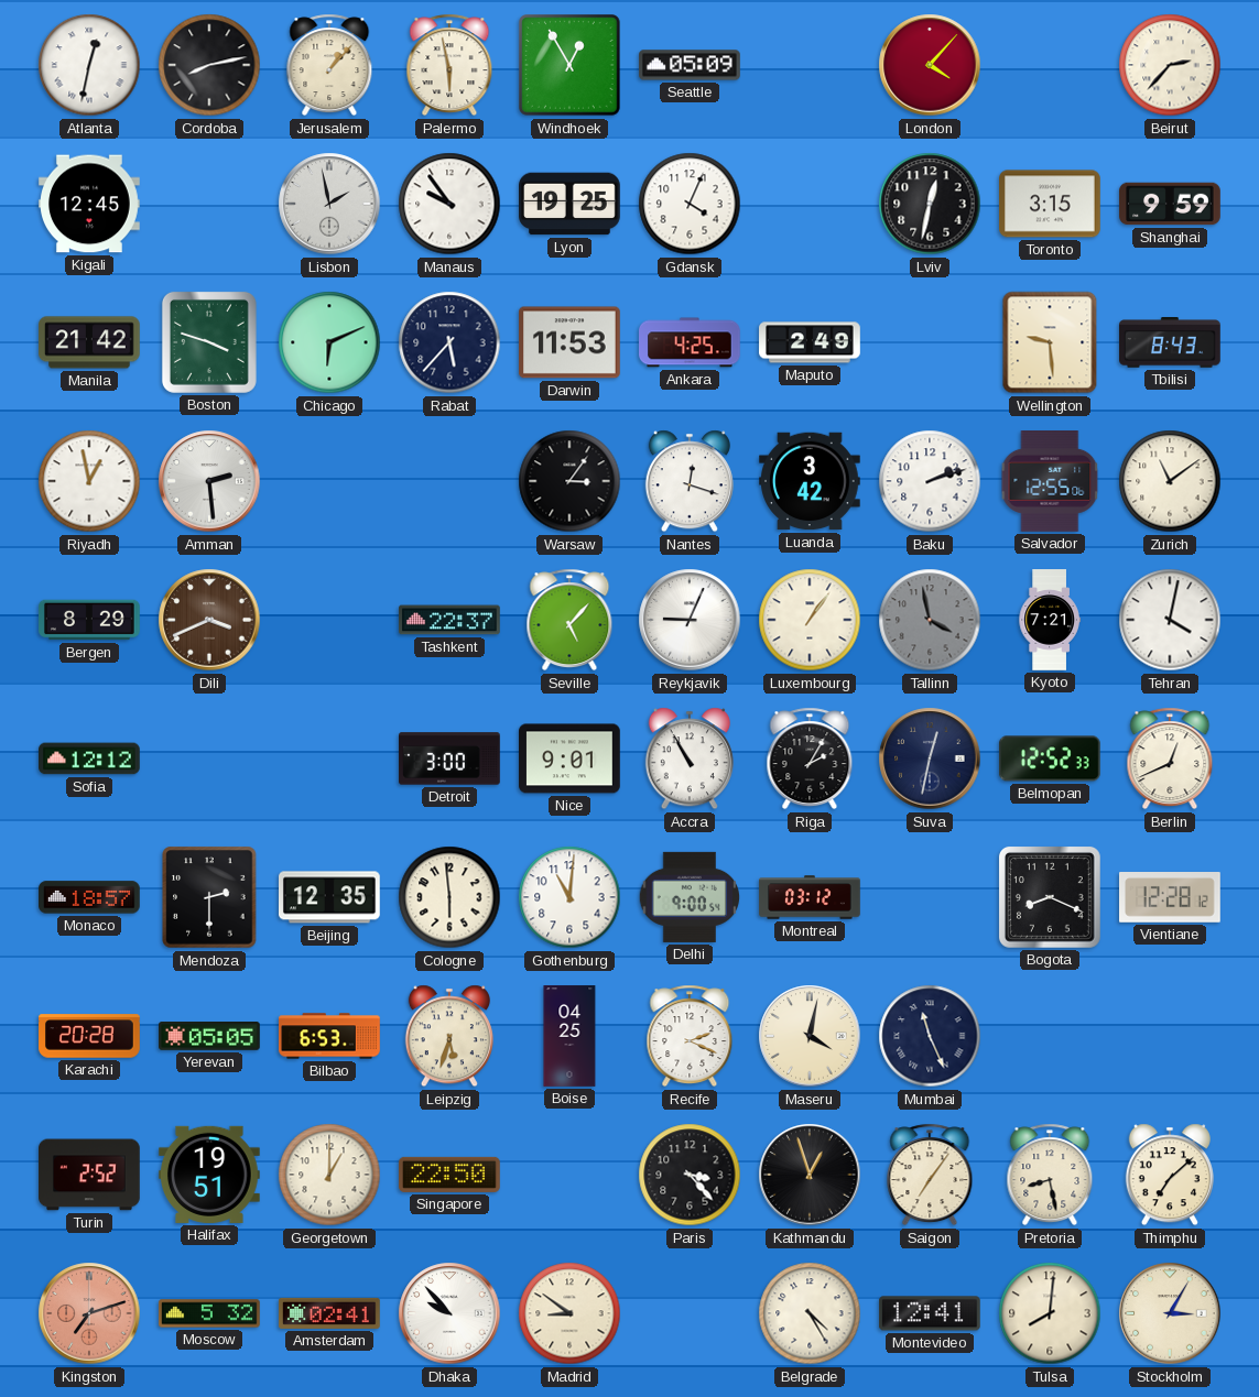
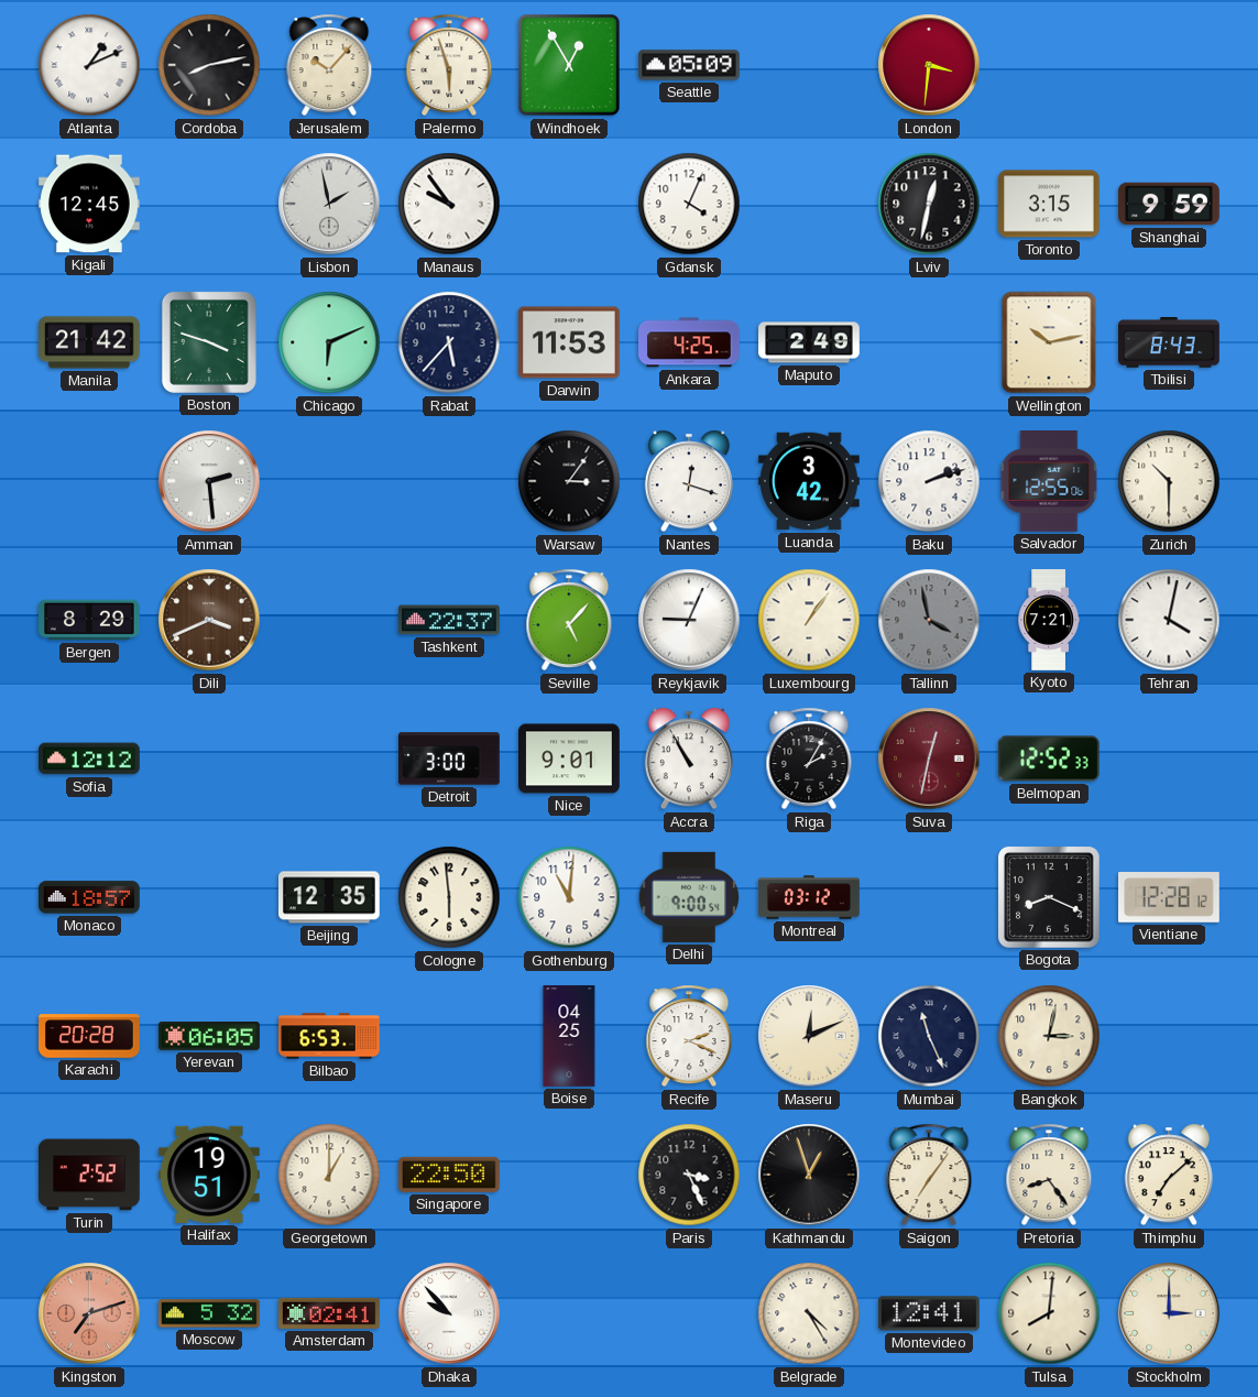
Atlanta: 12:32 -> 1:11
Jerusalem: 1:07 -> 10:07
Palermo: 5:58 -> 5:57
London: 4:07 -> 3:31
Beirut: 2:37 -> none
Lyon: 19:25 -> none
Wellington: 9:29 -> 10:13
Riyadh: 12:58 -> none
Zurich: 11:09 -> 10:30
Suva dial: navy -> burgundy
Berlin: 12:41 -> none
Mendoza: 2:30 -> none
Yerevan: 05:05 -> 06:05
Leipzig: 5:33 -> none
Maseru: 4:02 -> 12:11
Bangkok: none -> 3:02
Paris: 3:23 -> 3:26
Pretoria: 8:28 -> 8:24
Madrid: 8:51 -> none
Stockholm: 3:05 -> 3:00
